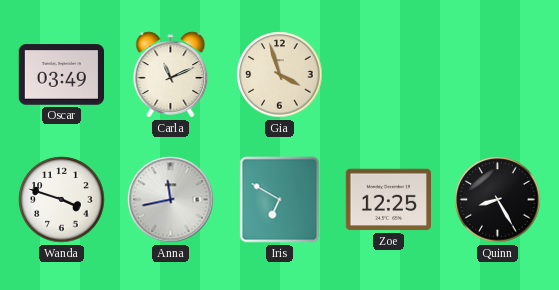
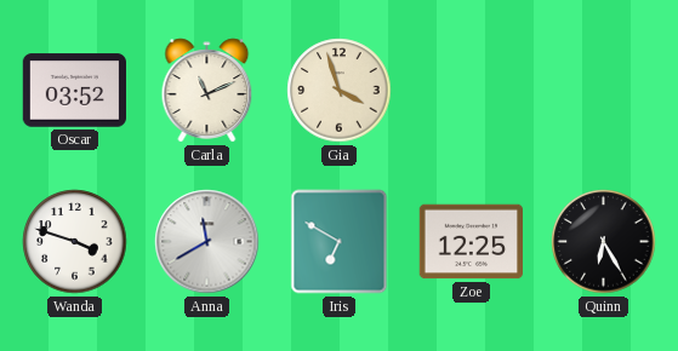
Oscar: 03:49 -> 03:52
Anna: 11:43 -> 11:40
Quinn: 8:25 -> 6:25
